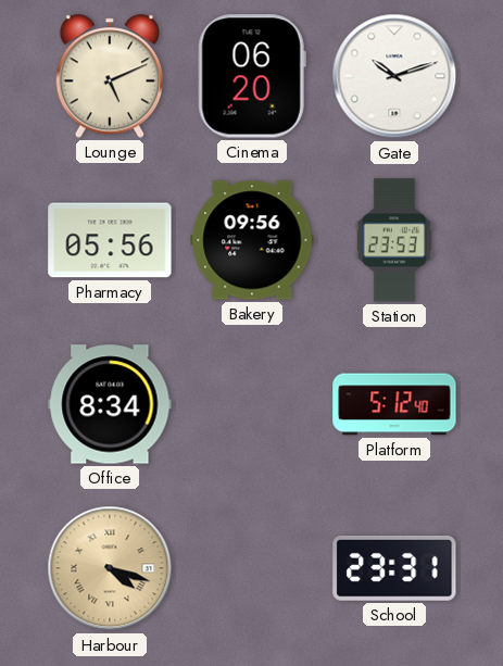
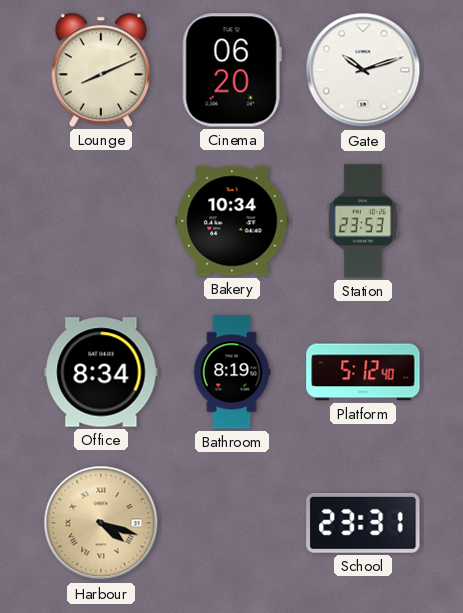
Lounge: 5:11 -> 8:11
Pharmacy: 05:56 -> none
Bakery: 09:56 -> 10:34
Bathroom: none -> 8:19
